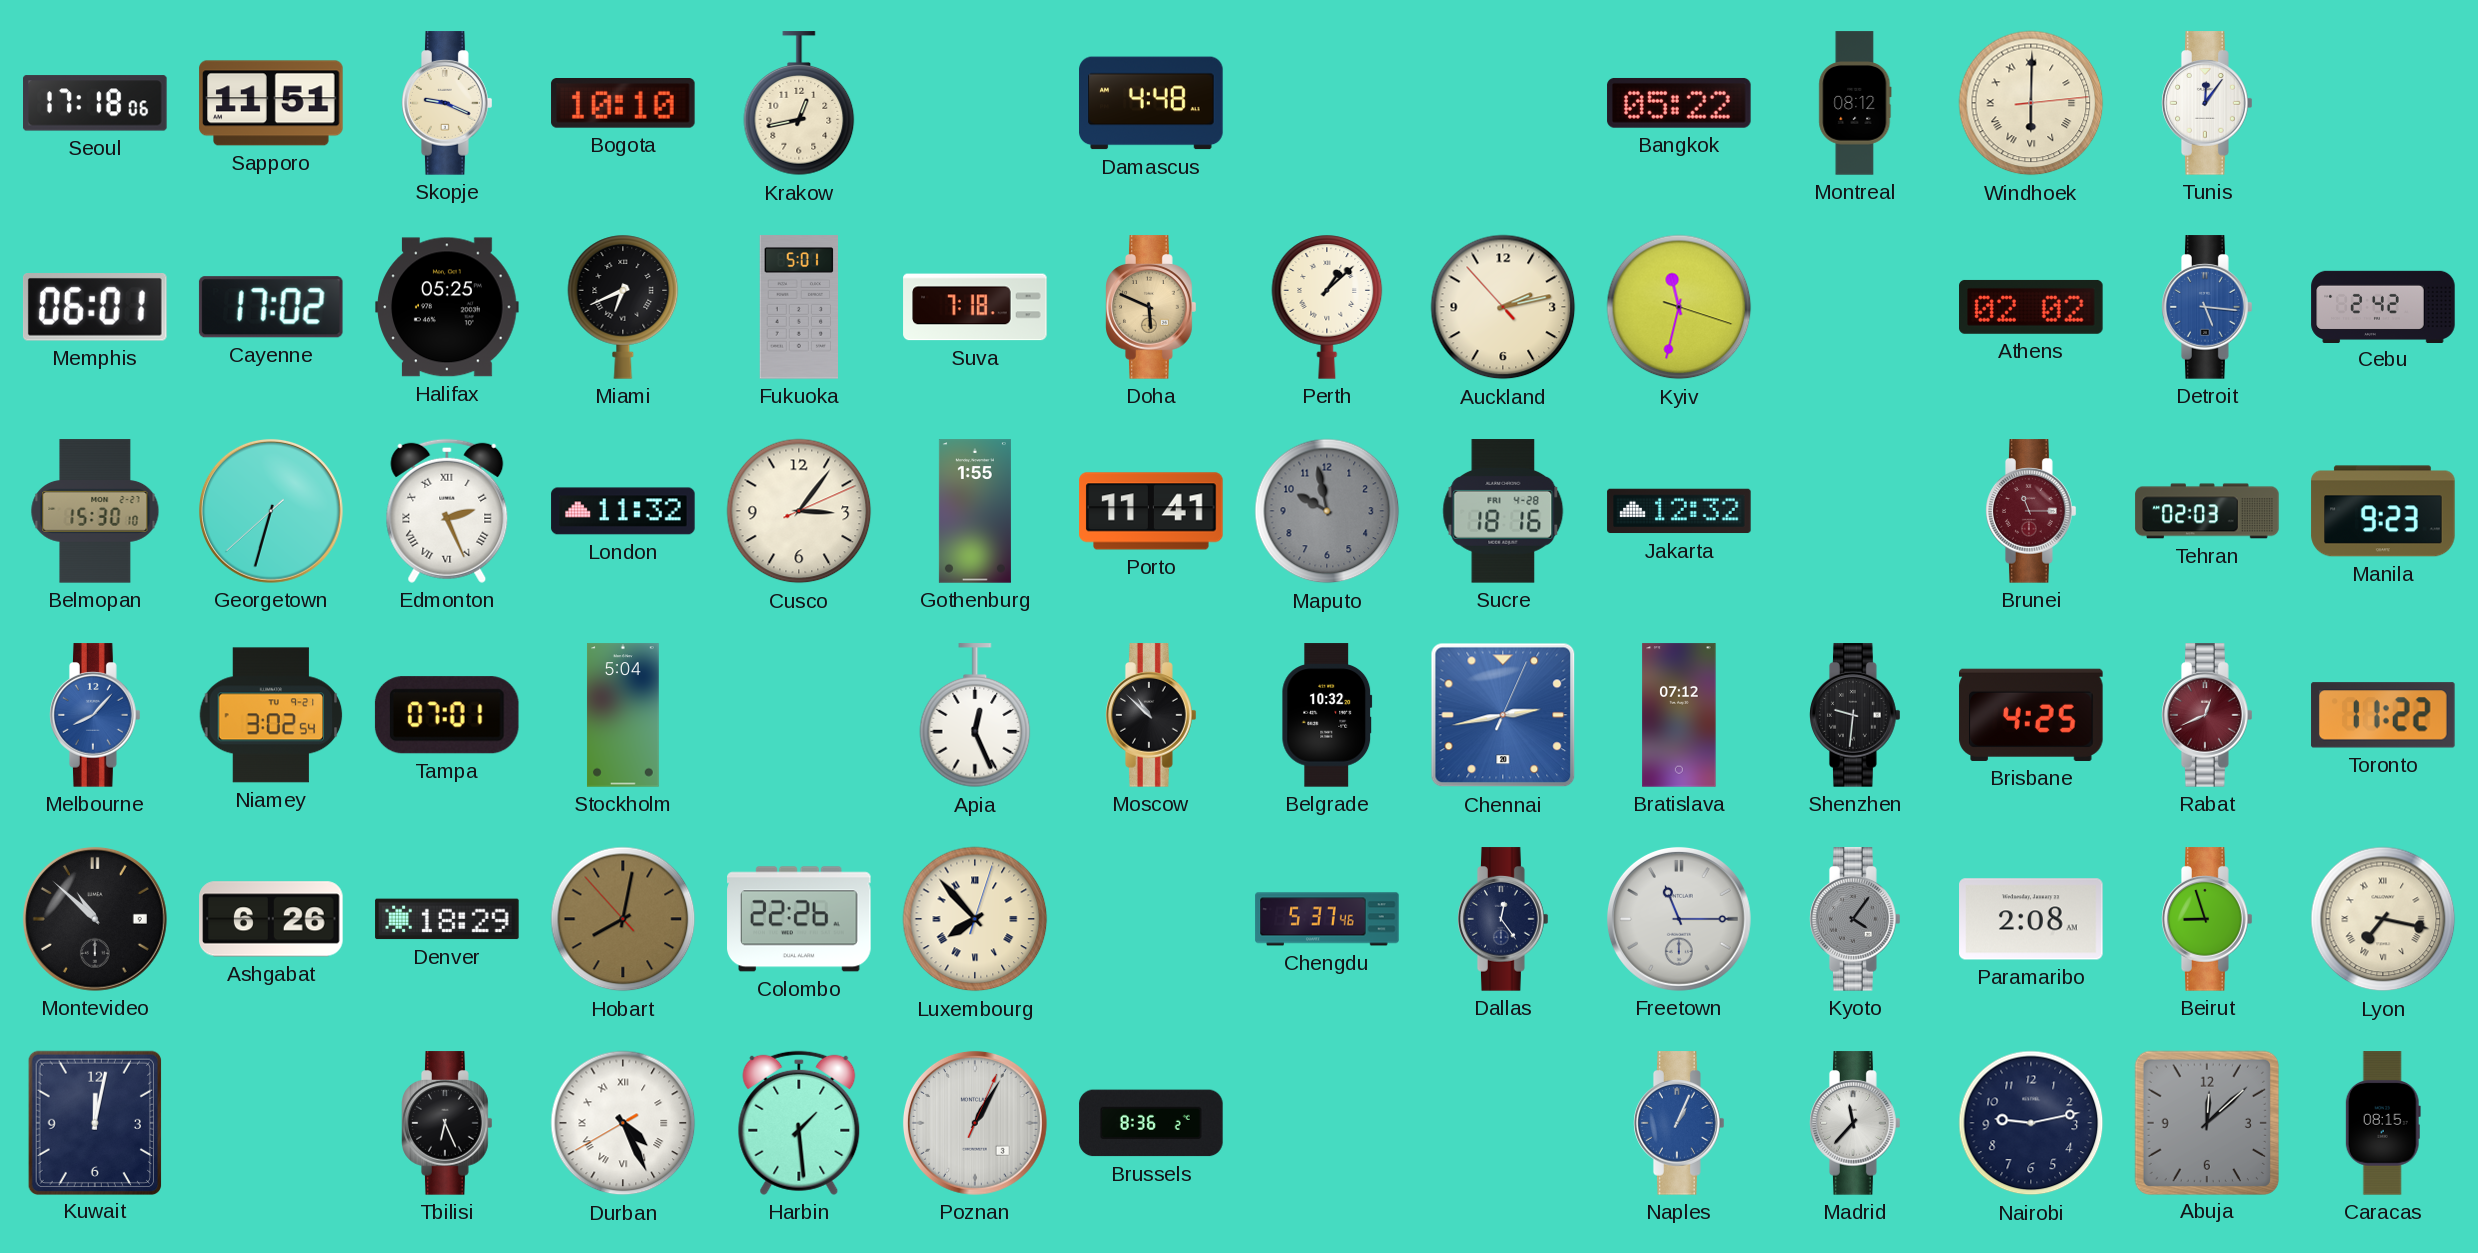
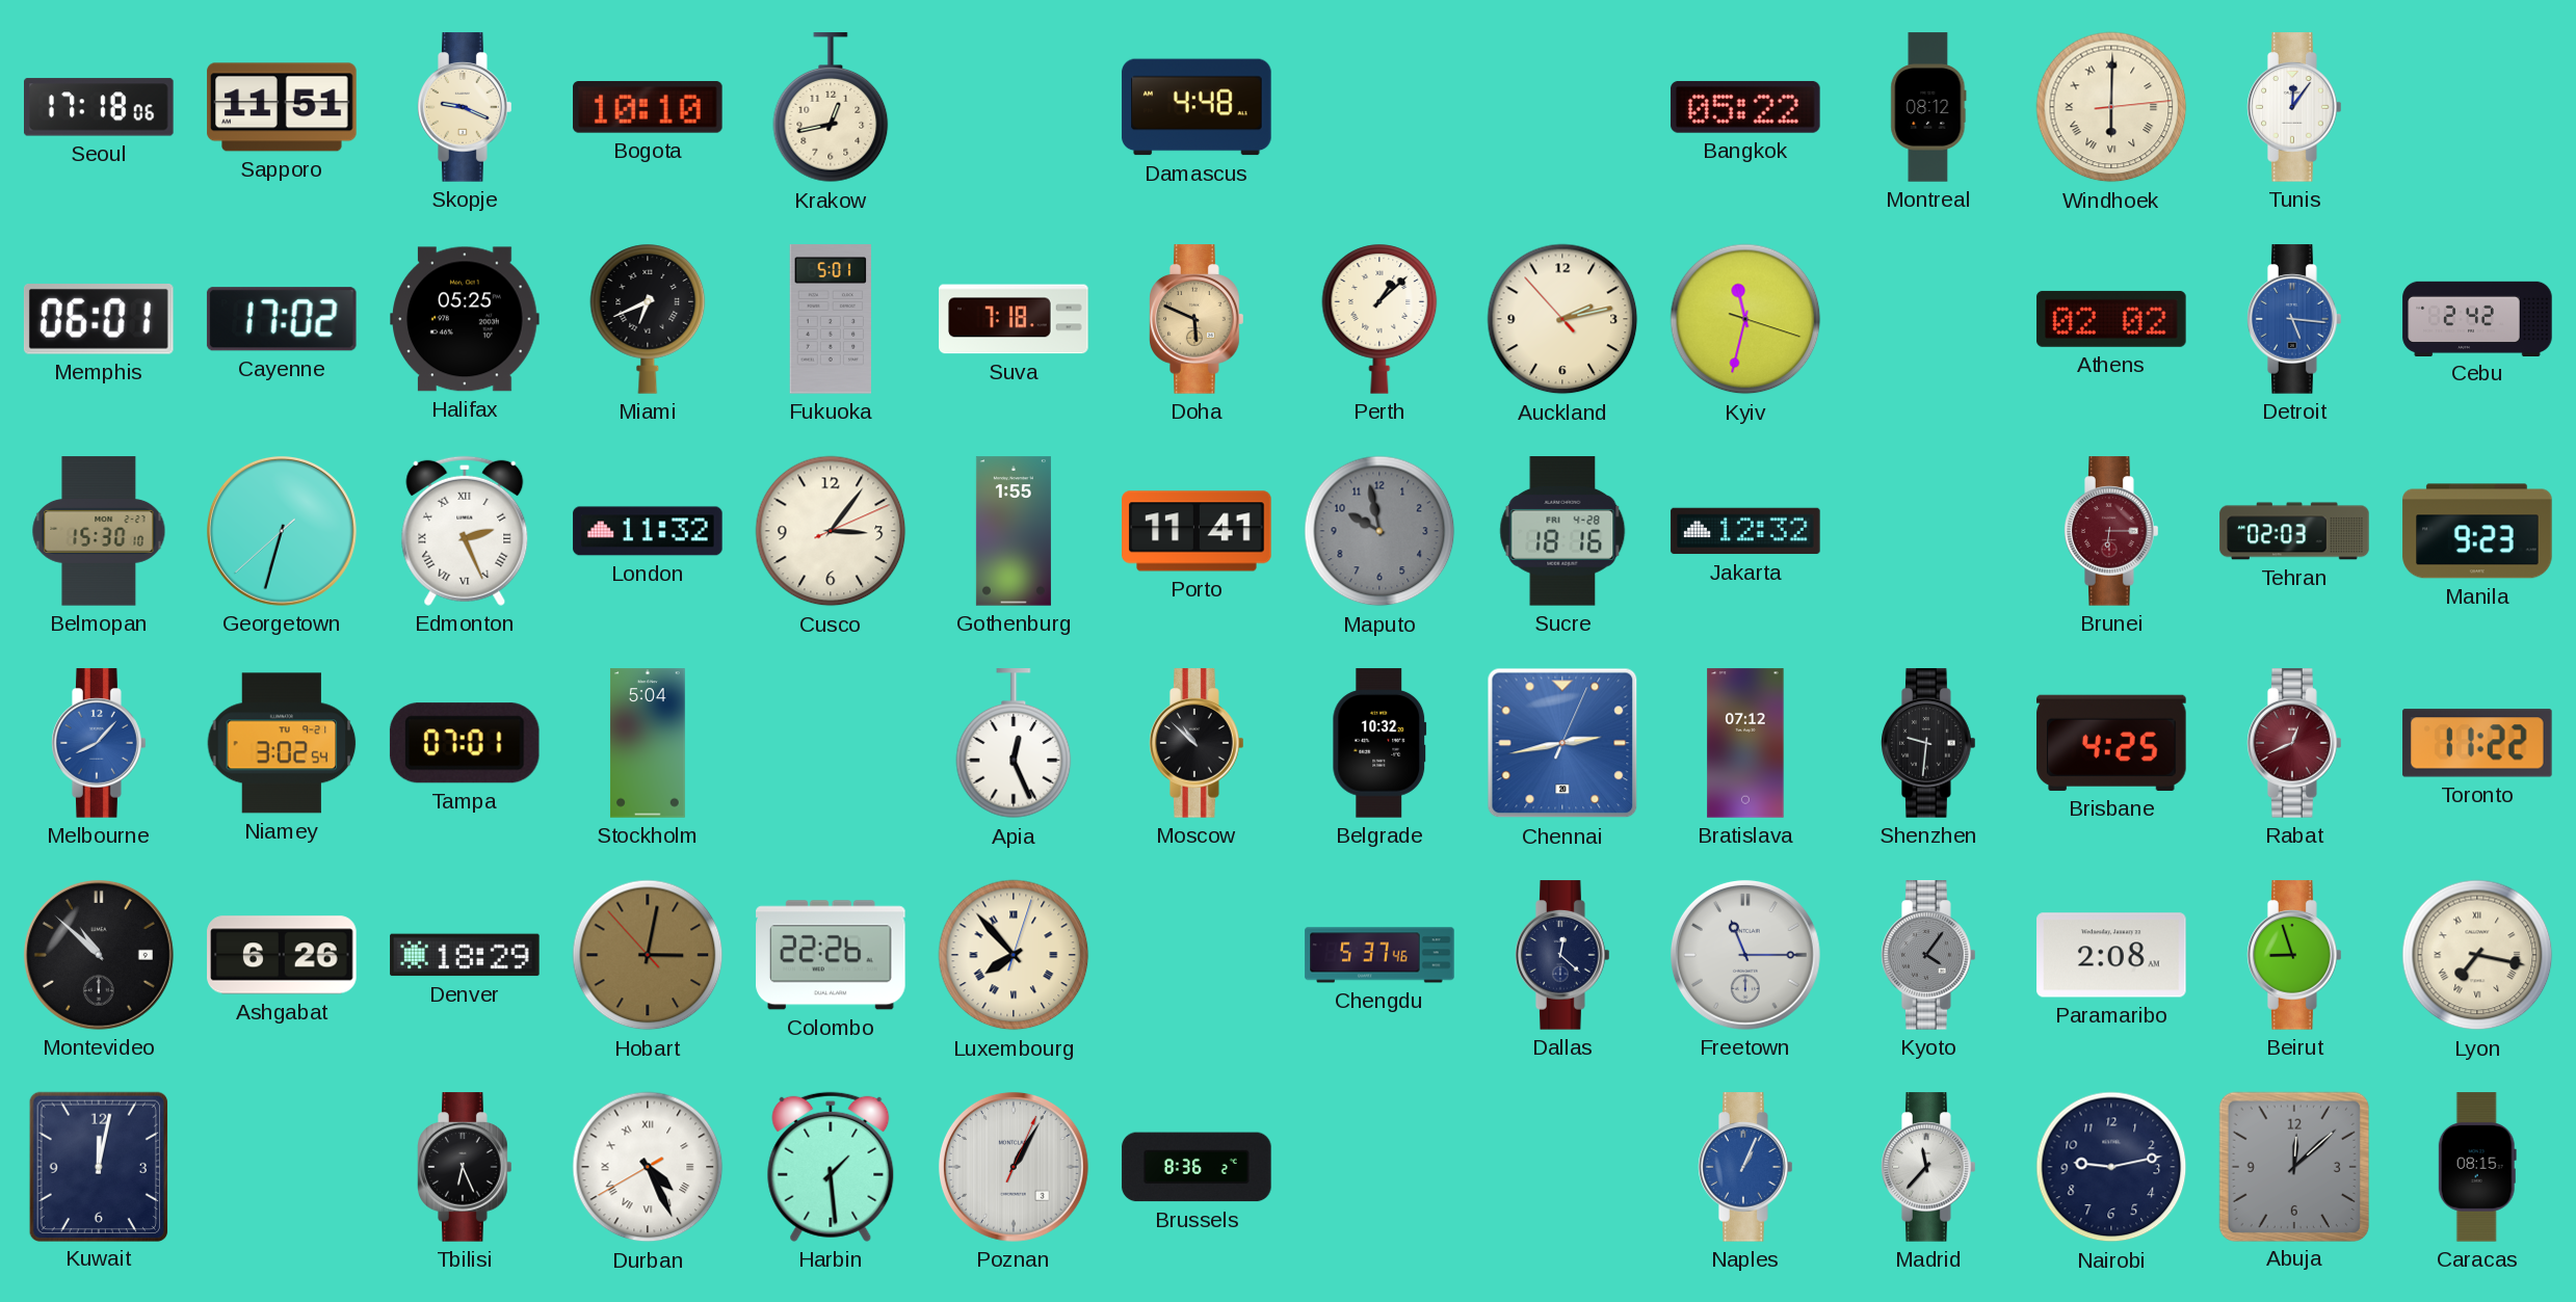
Brunei: 11:15 -> 6:15
Hobart: 8:01 -> 3:01
Dallas: 12:24 -> 12:22
